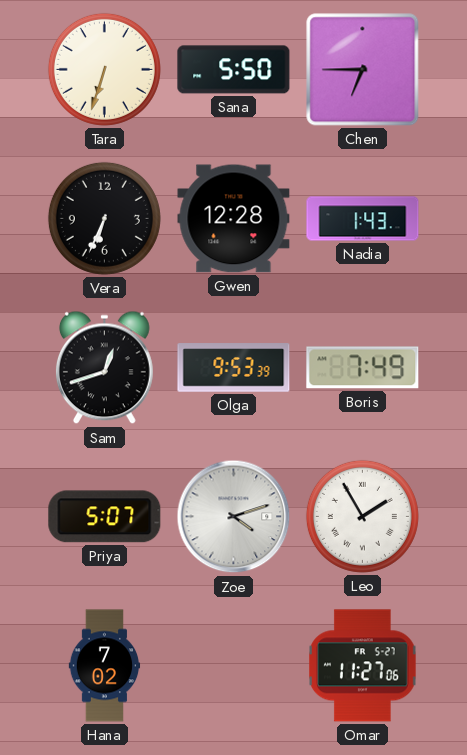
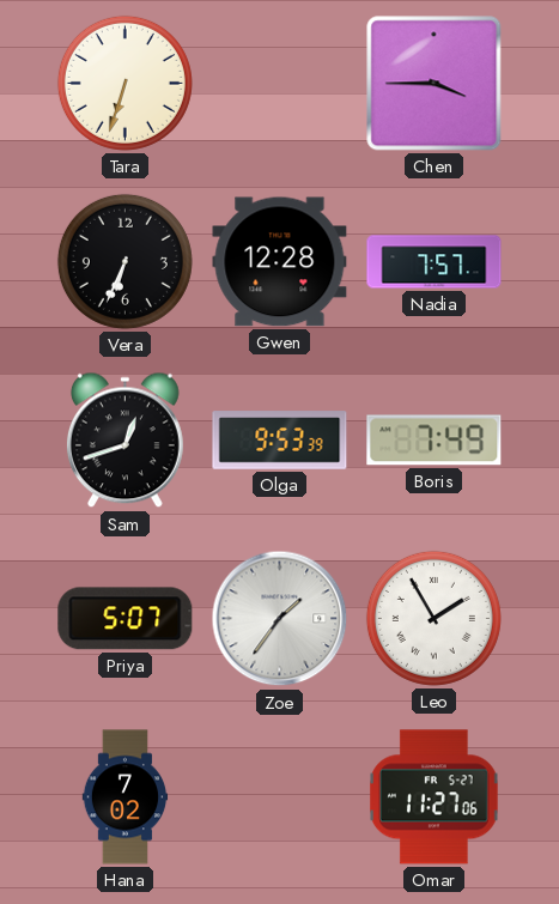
Sana: 5:50 -> none
Chen: 6:45 -> 3:45
Nadia: 1:43 -> 7:57
Zoe: 4:12 -> 1:36
